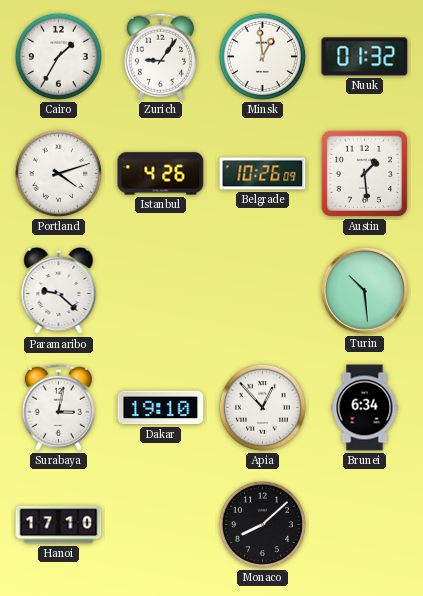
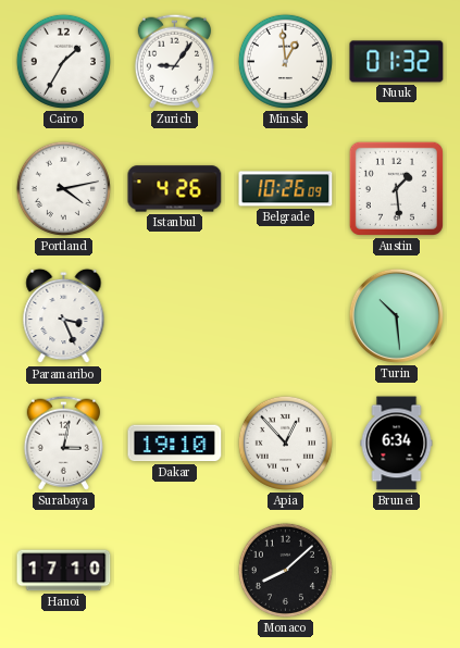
Portland: 4:12 -> 4:13
Paramaribo: 9:22 -> 3:26
